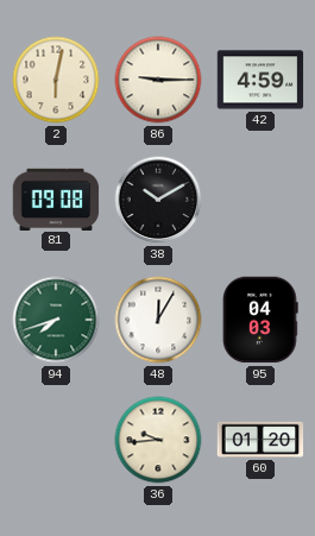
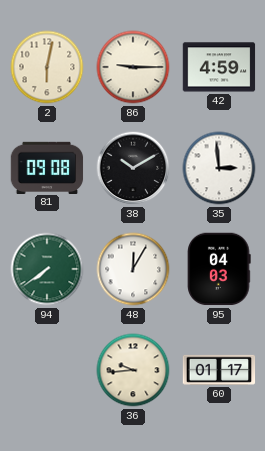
35: none -> 2:59
94: 7:42 -> 7:39
60: 01:20 -> 01:17
